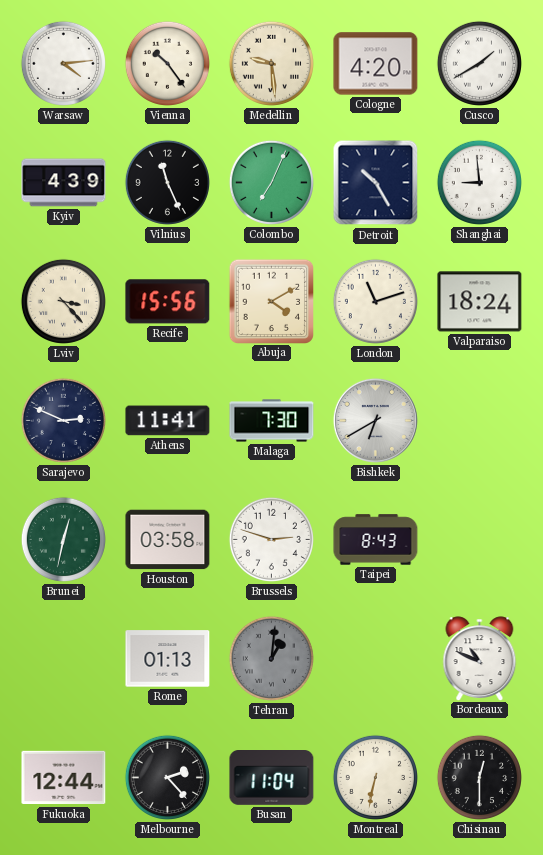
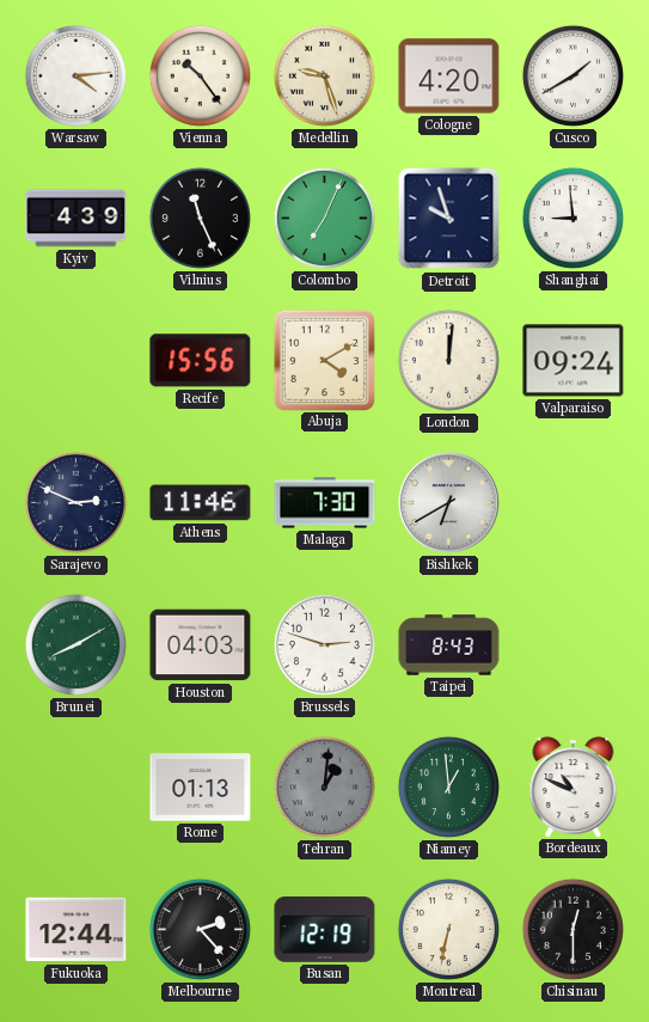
Medellin: 9:29 -> 9:27
Detroit: 10:25 -> 9:57
Lviv: 3:23 -> none
London: 11:12 -> 12:01
Valparaiso: 18:24 -> 09:24
Athens: 11:41 -> 11:46
Brunei: 12:32 -> 8:10
Houston: 03:58 -> 04:03
Niamey: none -> 12:59
Busan: 11:04 -> 12:19
